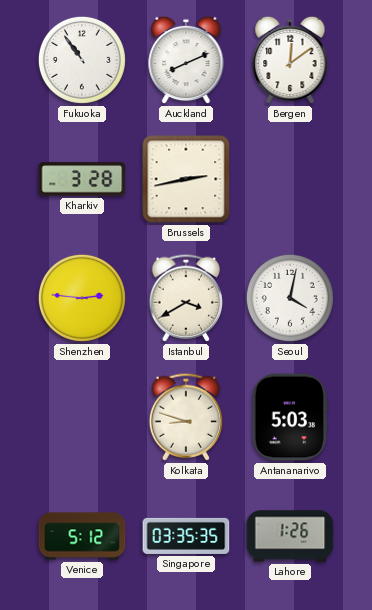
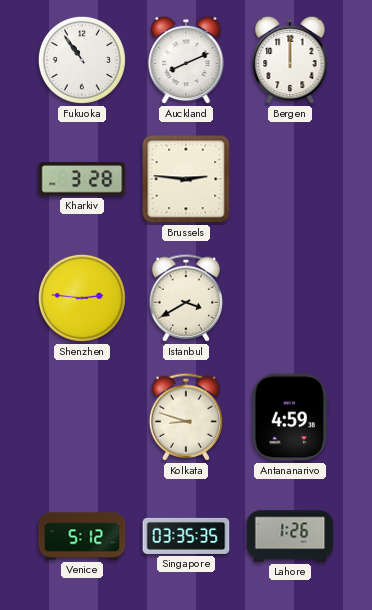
Bergen: 12:09 -> 12:00
Brussels: 2:43 -> 2:46
Seoul: 4:02 -> none
Antananarivo: 5:03 -> 4:59
